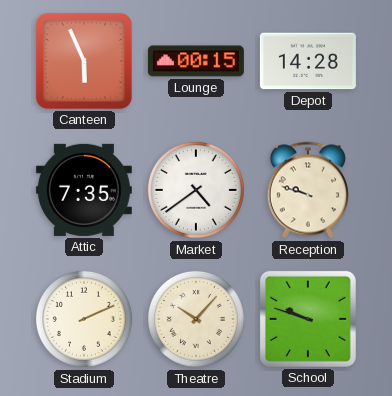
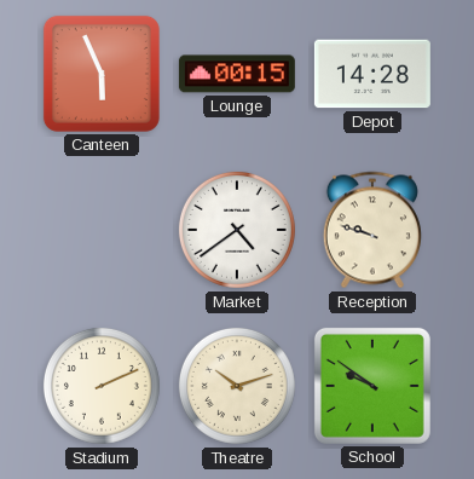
Attic: 7:35 -> none
Theatre: 10:07 -> 10:12
School: 9:48 -> 9:51
